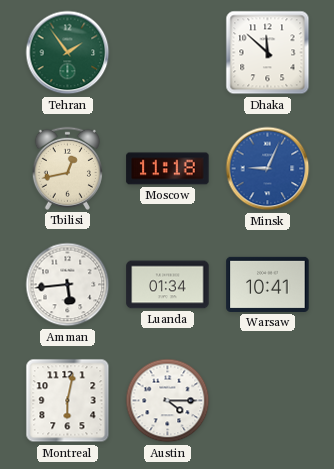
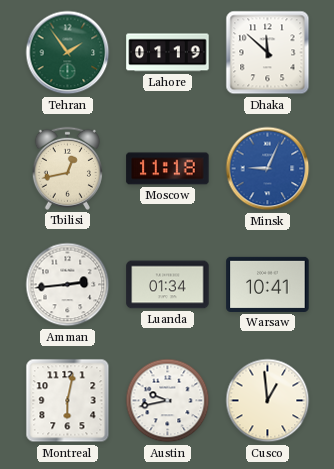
Lahore: none -> 01:19
Amman: 5:44 -> 2:44
Austin: 4:15 -> 9:43
Cusco: none -> 12:59
